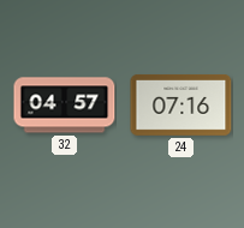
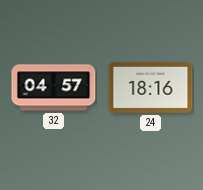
24: 07:16 -> 18:16
